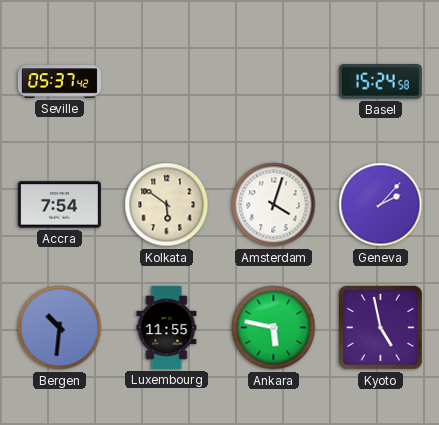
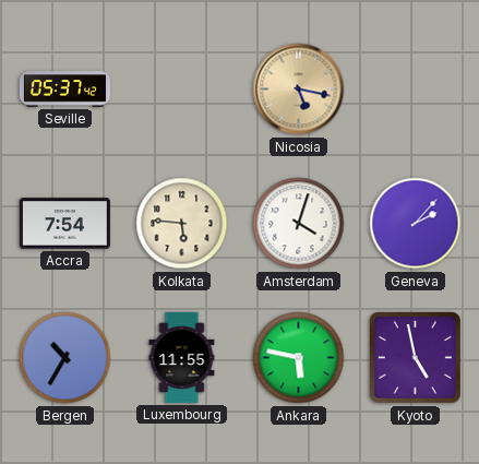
Nicosia: none -> 5:17
Basel: 15:24 -> none
Kolkata: 5:51 -> 5:46
Bergen: 10:31 -> 10:35
